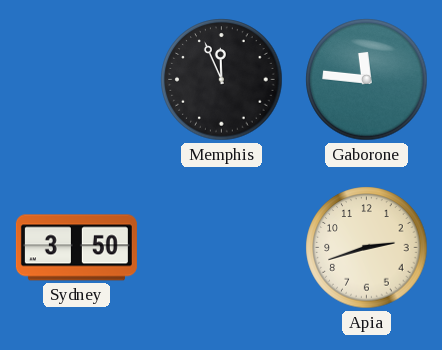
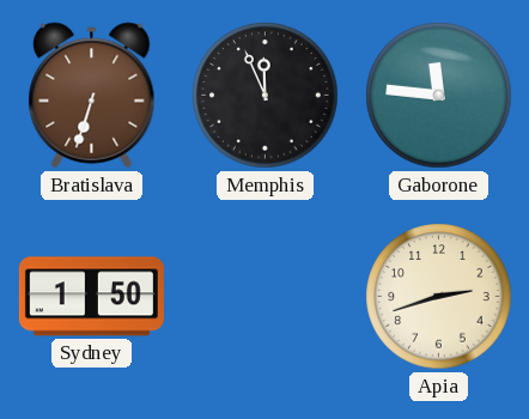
Bratislava: none -> 6:33
Sydney: 3:50 -> 1:50
